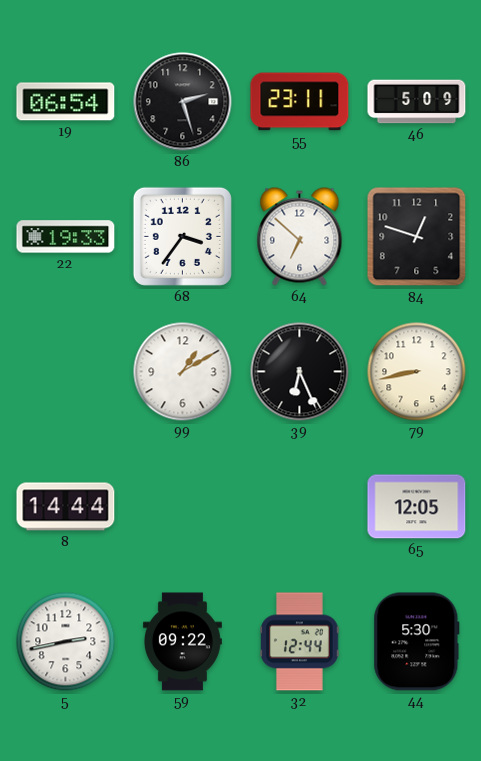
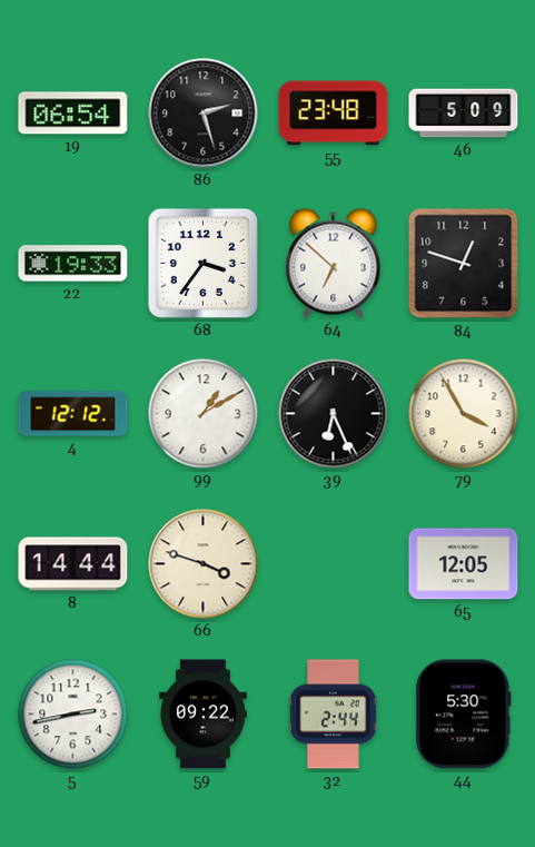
55: 23:11 -> 23:48
4: none -> 12:12
79: 8:43 -> 3:55
66: none -> 3:48
32: 12:44 -> 2:44
